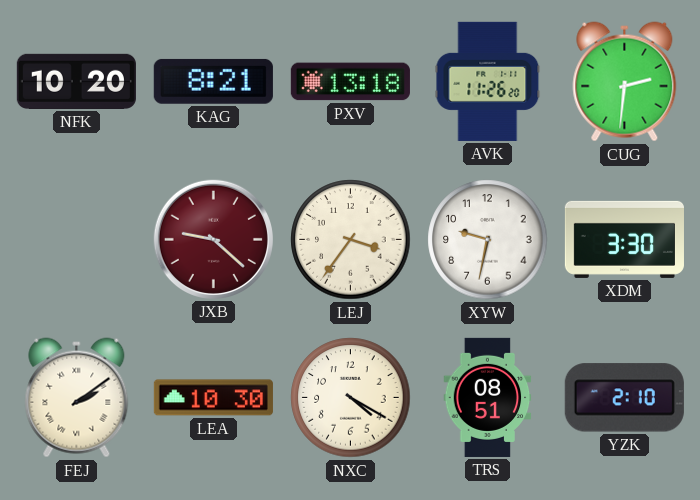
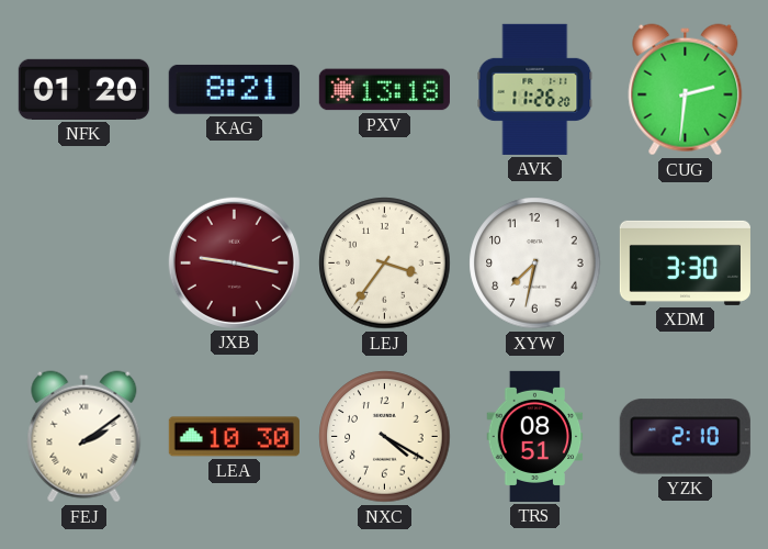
NFK: 10:20 -> 01:20
JXB: 9:22 -> 9:17
XYW: 9:32 -> 7:32
